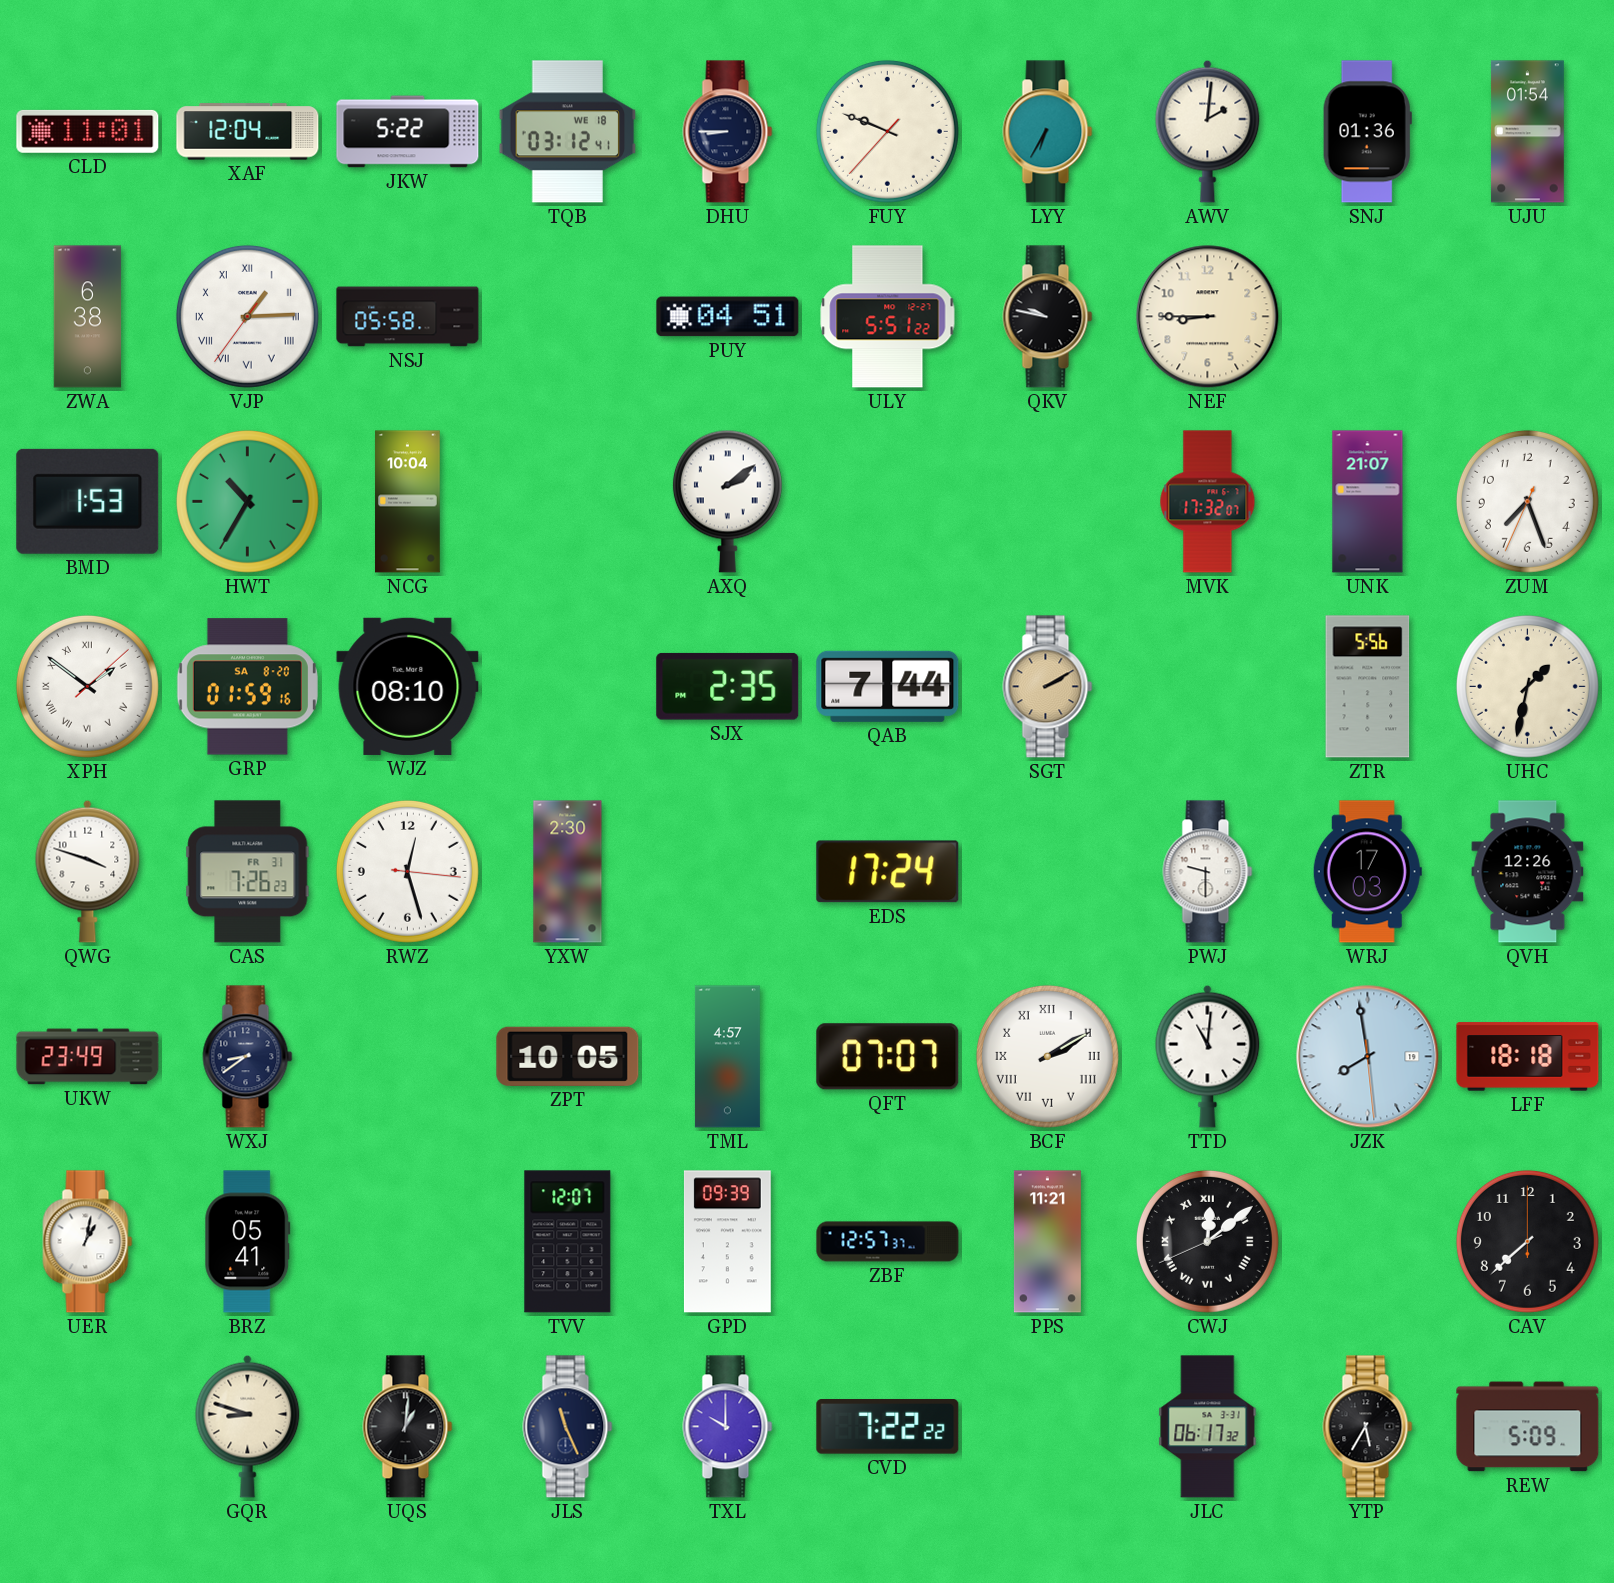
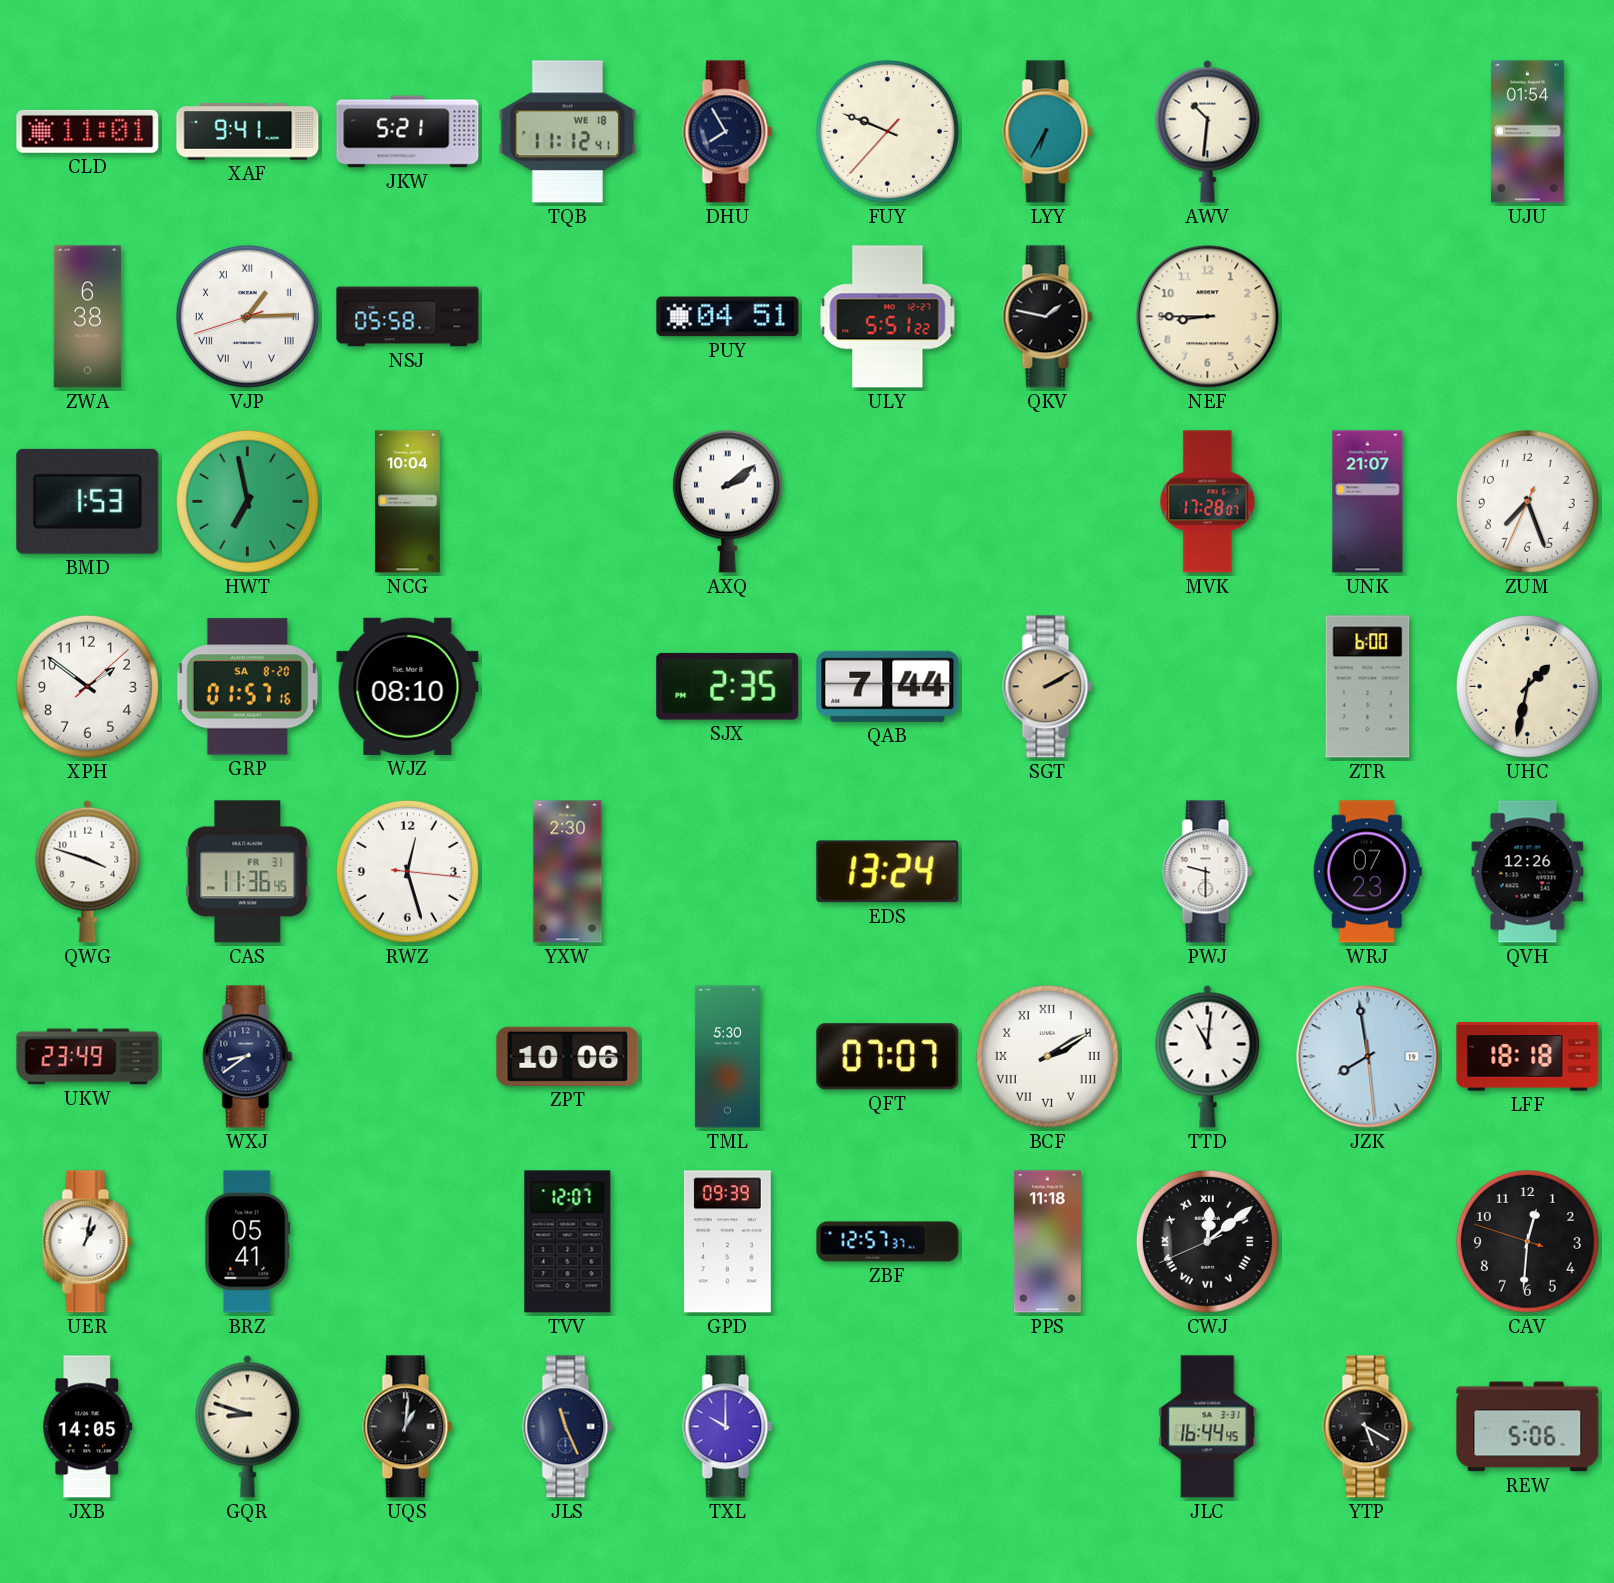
XAF: 12:04 -> 9:41
JKW: 5:22 -> 5:21
TQB: 03:12 -> 11:12
DHU: 8:45 -> 7:55
AWV: 2:01 -> 10:31
SNJ: 01:36 -> none
VJP: 1:14:36 -> 1:14:42
QKV: 9:47 -> 1:47
HWT: 10:35 -> 6:58
MVK: 17:32 -> 17:28
XPH numerals: Roman -> Arabic
GRP: 01:59 -> 01:57
ZTR: 5:56 -> 6:00
CAS: 7:26 -> 11:36
EDS: 17:24 -> 13:24
WRJ: 17:03 -> 07:23
ZPT: 10:05 -> 10:06
TML: 4:57 -> 5:30
PPS: 11:21 -> 11:18
CAV: 7:38 -> 12:30
JXB: none -> 14:05
CVD: 7:22 -> none
JLC: 06:17 -> 16:44
YTP: 5:35 -> 5:20
REW: 5:09 -> 5:06
